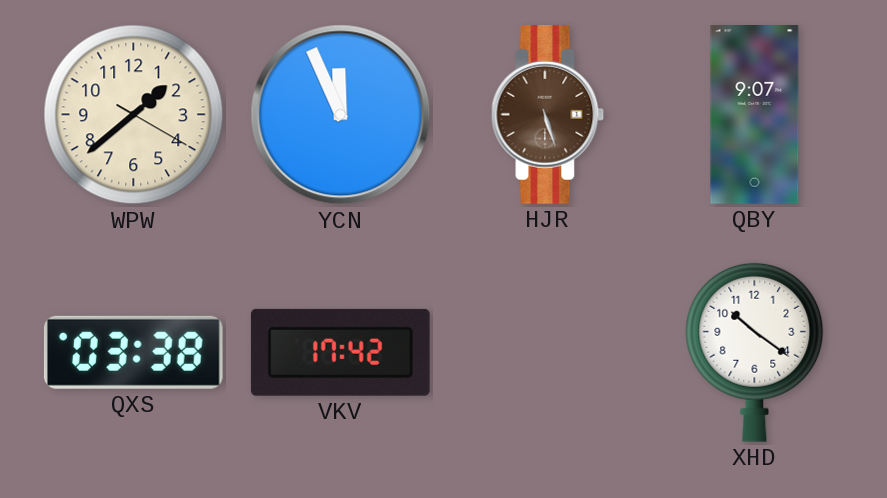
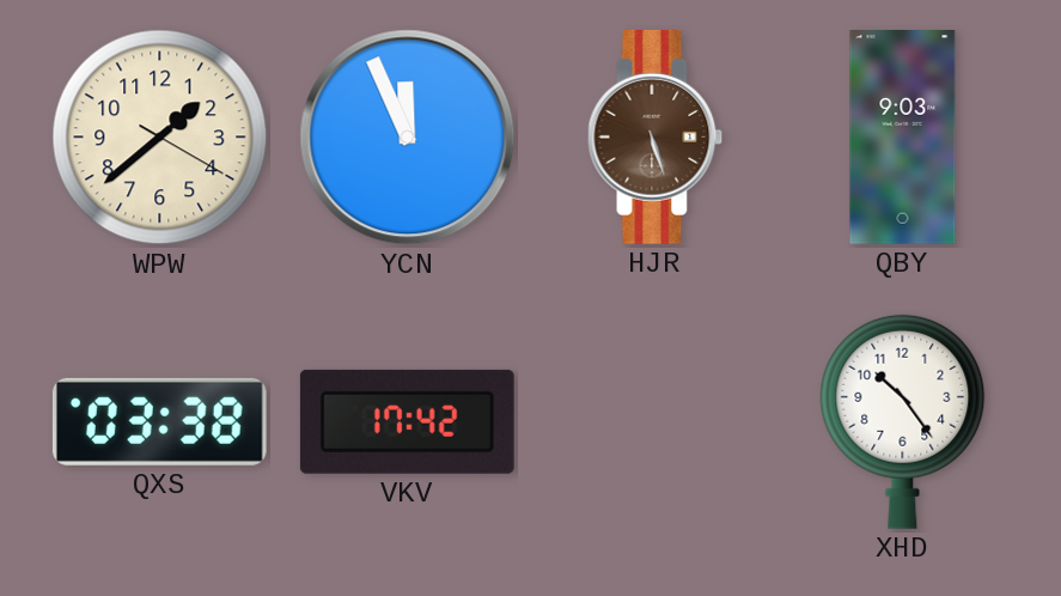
QBY: 9:07 -> 9:03
XHD: 10:21 -> 10:24
